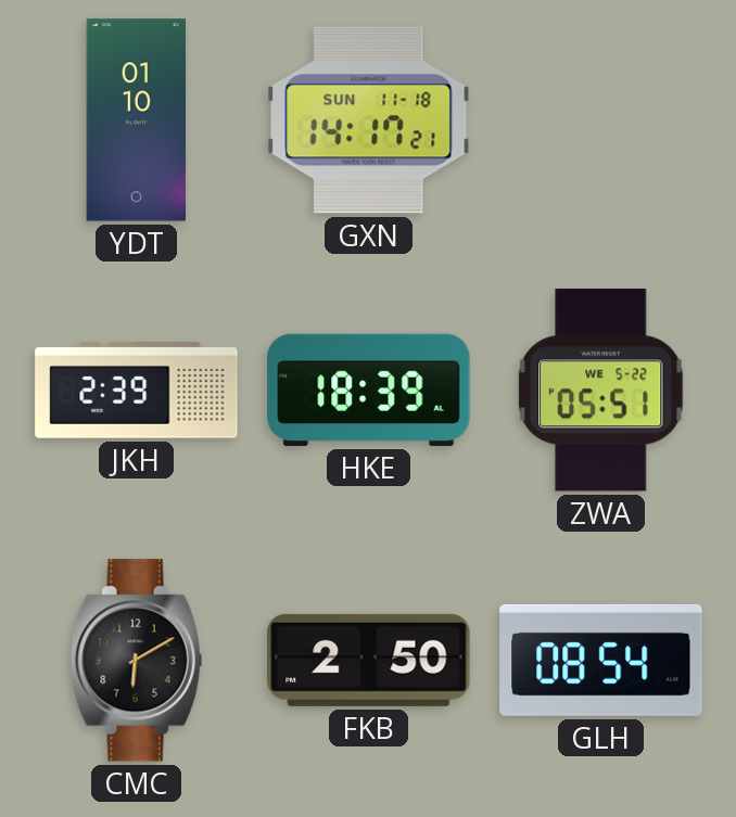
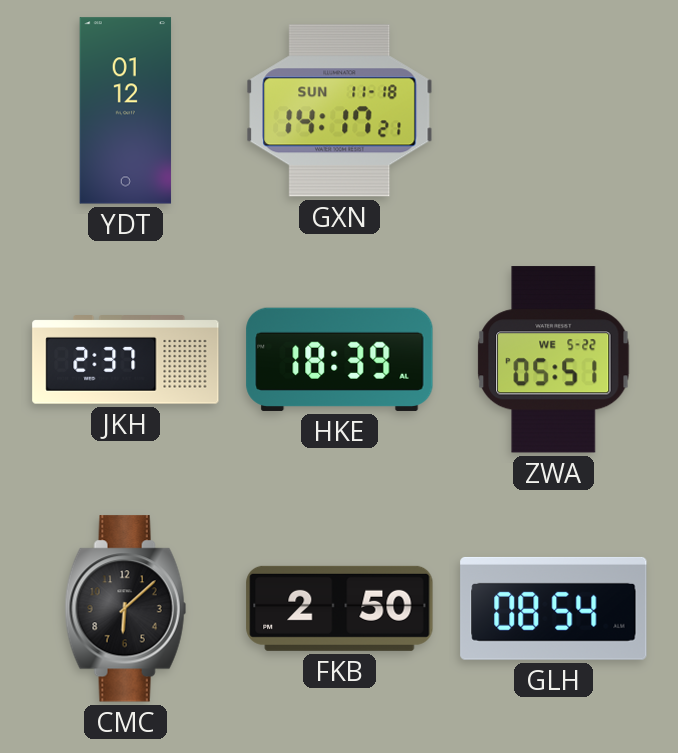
YDT: 01:10 -> 01:12
JKH: 2:39 -> 2:37
CMC: 6:10 -> 6:08
